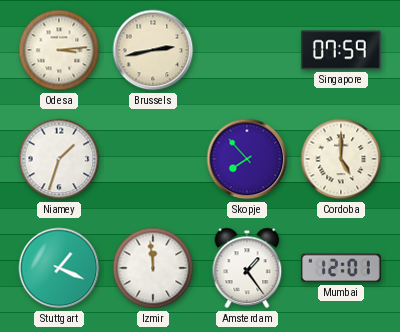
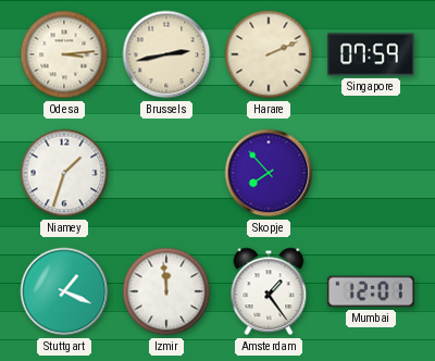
Harare: none -> 2:11
Cordoba: 5:00 -> none
